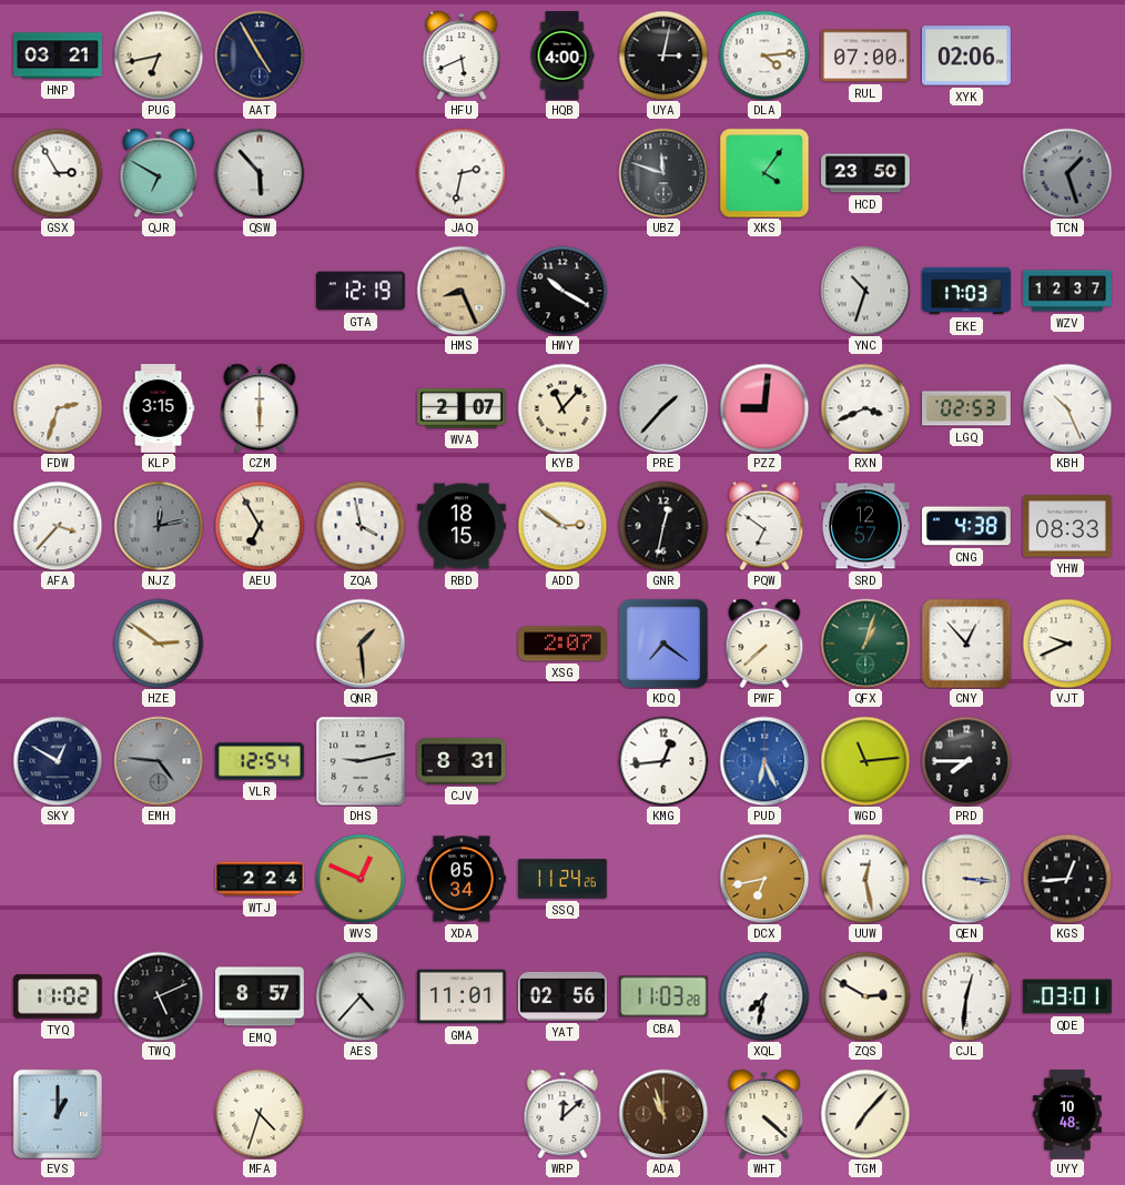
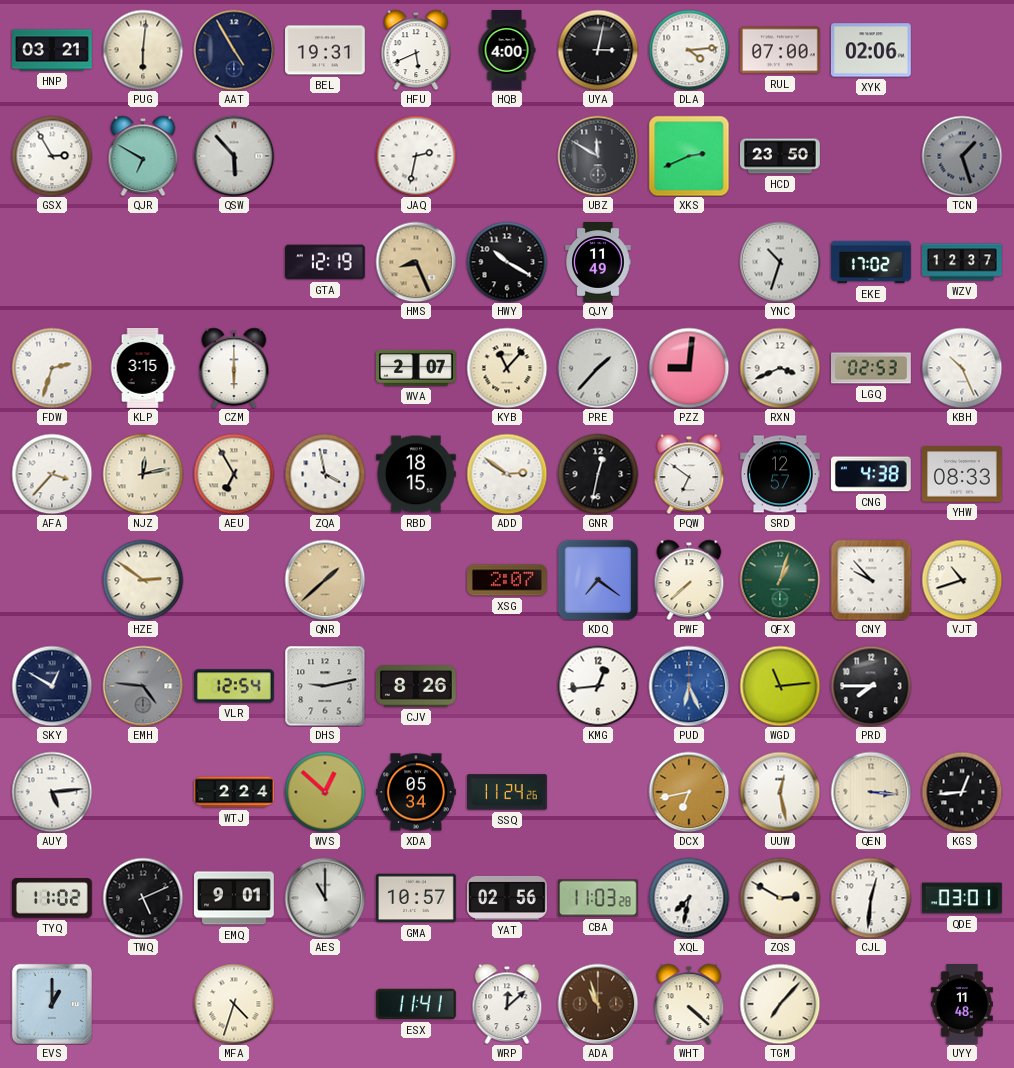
PUG: 6:43 -> 6:01
BEL: none -> 19:31
UBZ: 11:48 -> 11:50
XKS: 4:06 -> 2:41
QJY: none -> 11:49
EKE: 17:03 -> 17:02
NJZ dial: grey -> cream
QNR: 1:29 -> 1:38
CNY: 12:53 -> 9:53
VJT: 9:41 -> 10:42
CJV: 8:31 -> 8:26
AUY: none -> 5:14
WVS: 12:49 -> 12:52
EMQ: 8:57 -> 9:01
AES: 4:37 -> 11:00
GMA: 11:01 -> 10:57
ESX: none -> 11:41
UYY: 10:48 -> 11:48
